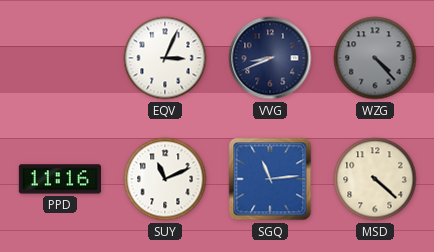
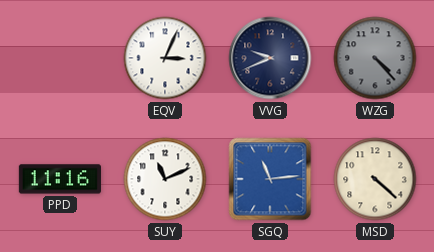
VVG: 8:41 -> 9:41
